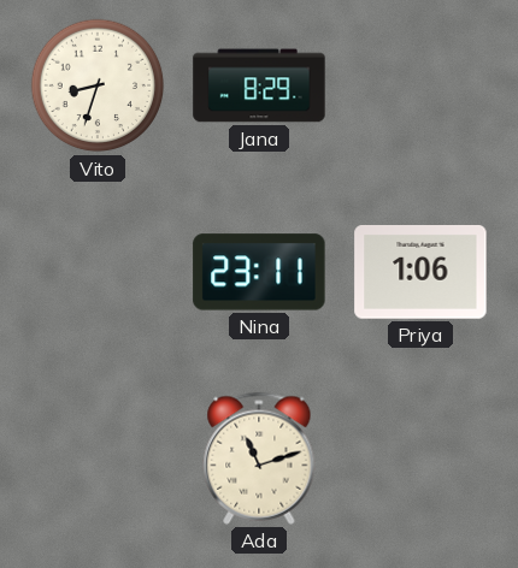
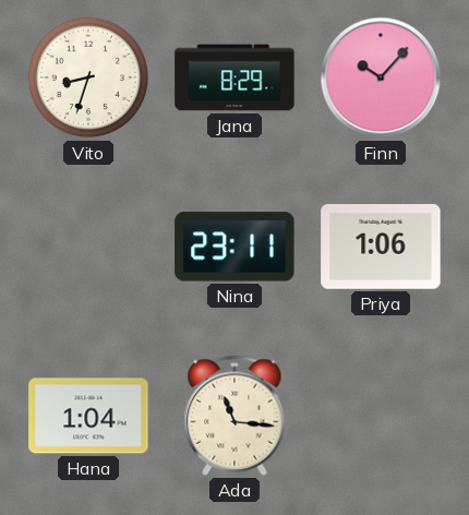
Finn: none -> 10:07
Hana: none -> 1:04
Ada: 11:12 -> 11:16
